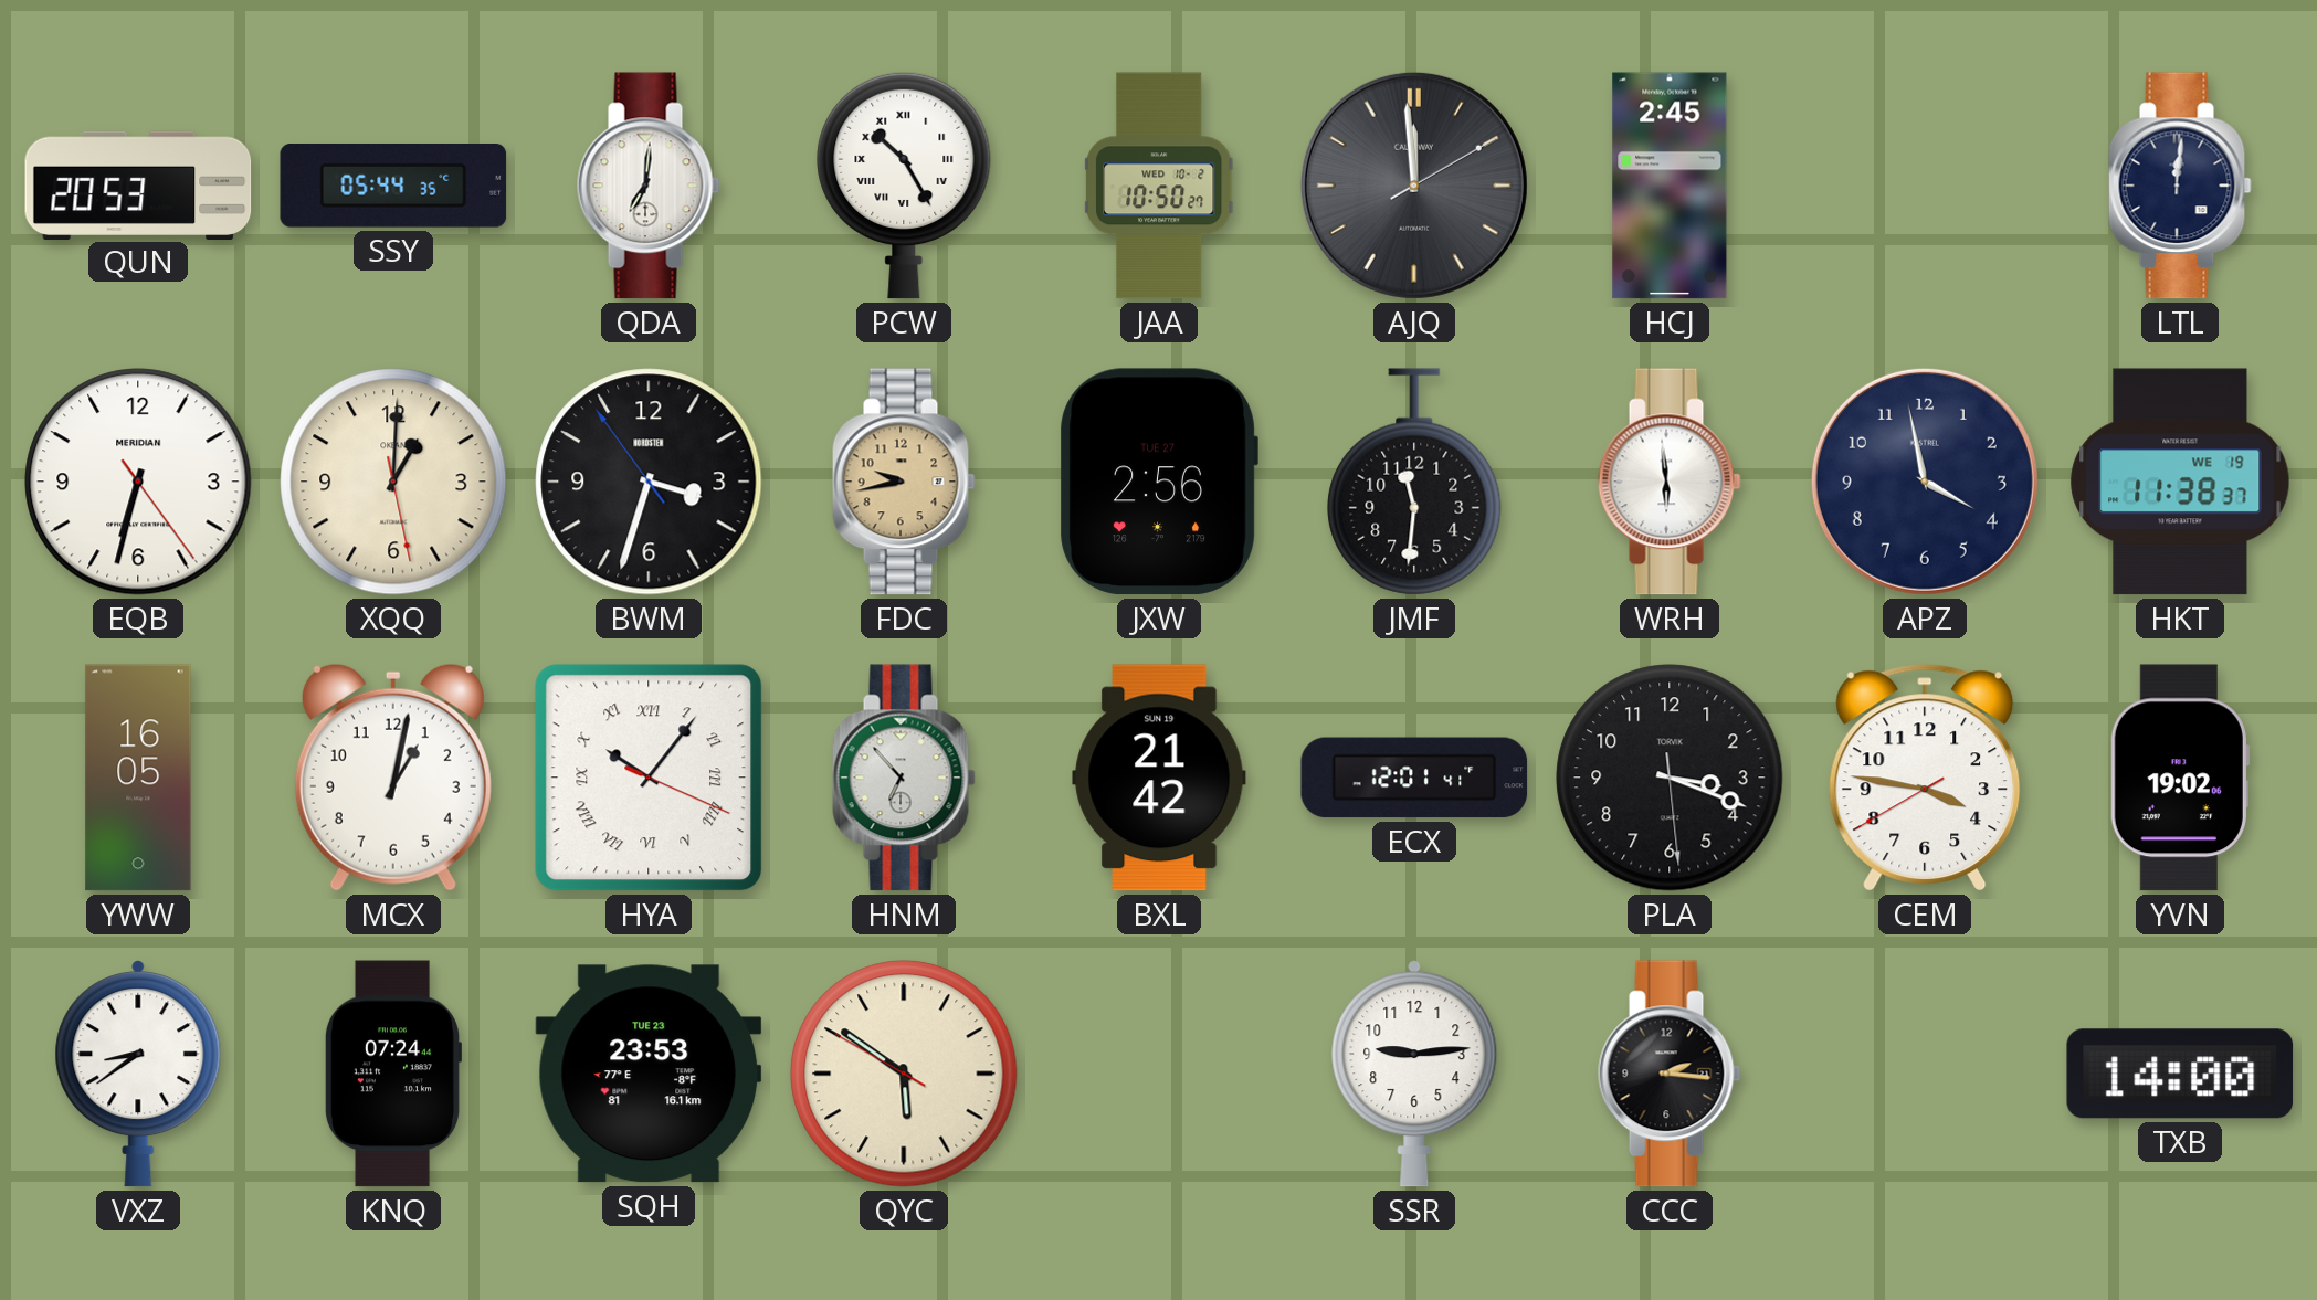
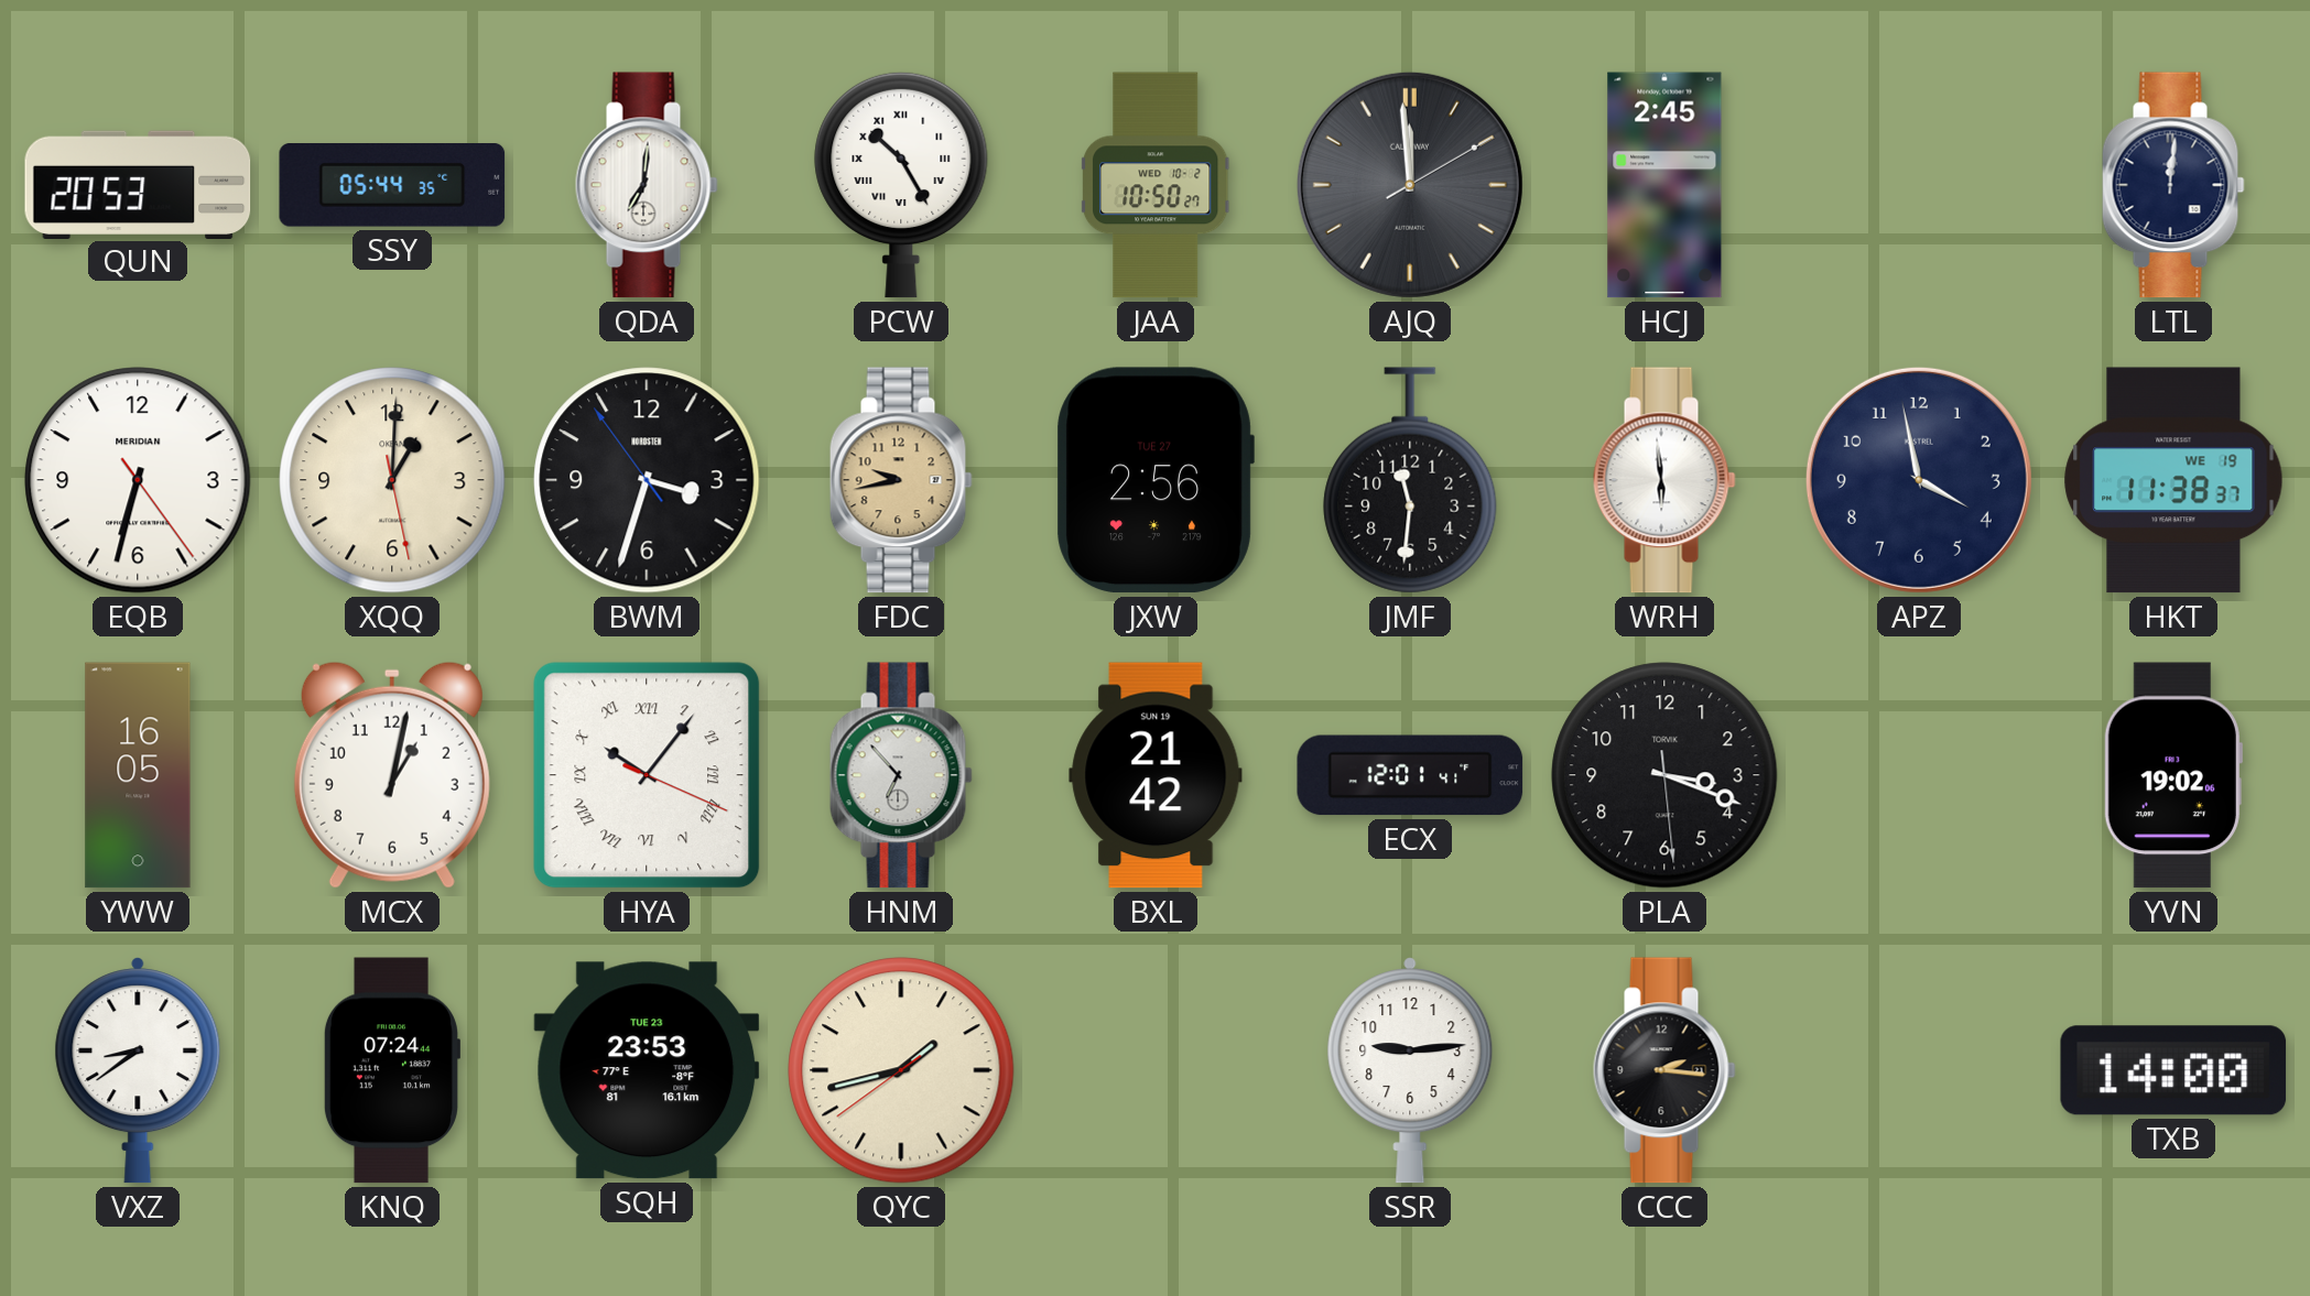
CEM: 3:46 -> none
QYC: 5:50 -> 1:42
